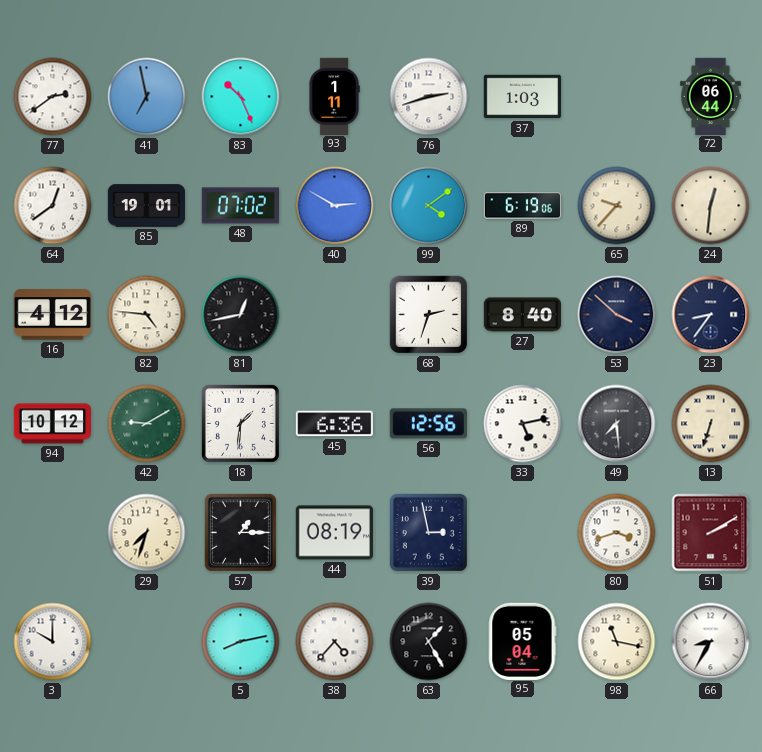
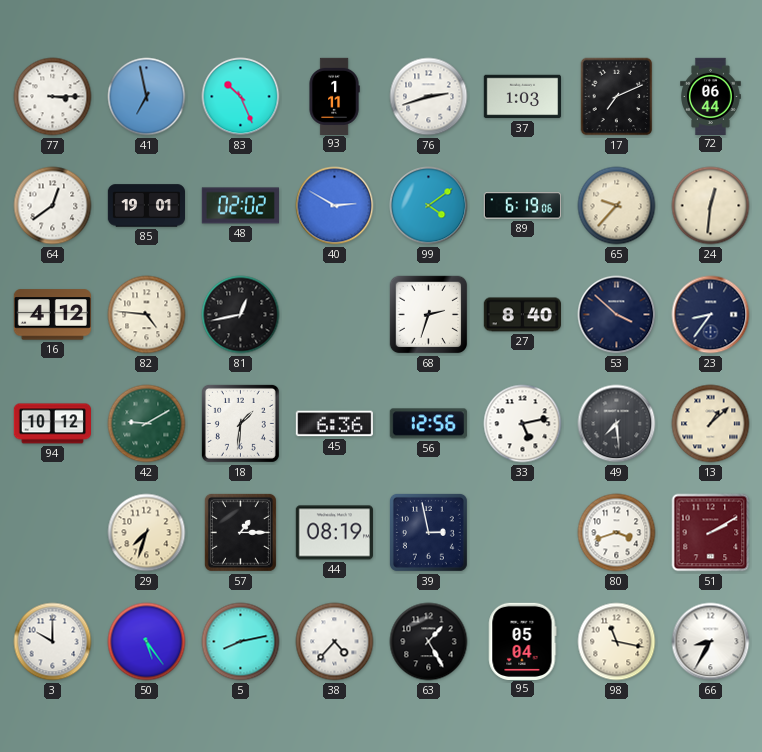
77: 2:39 -> 3:15
17: none -> 7:11
48: 07:02 -> 02:02
13: 6:33 -> 1:08
50: none -> 5:24
